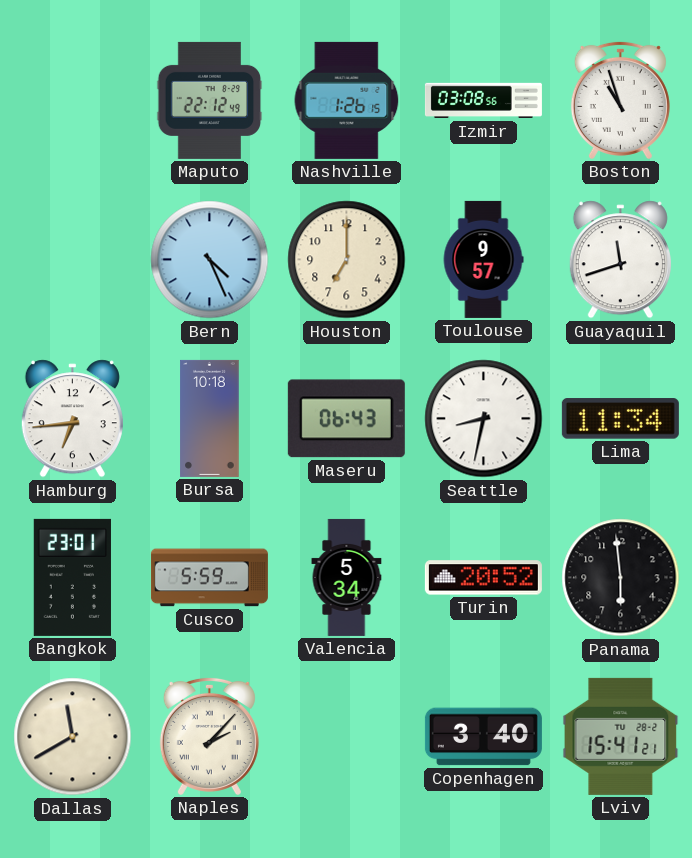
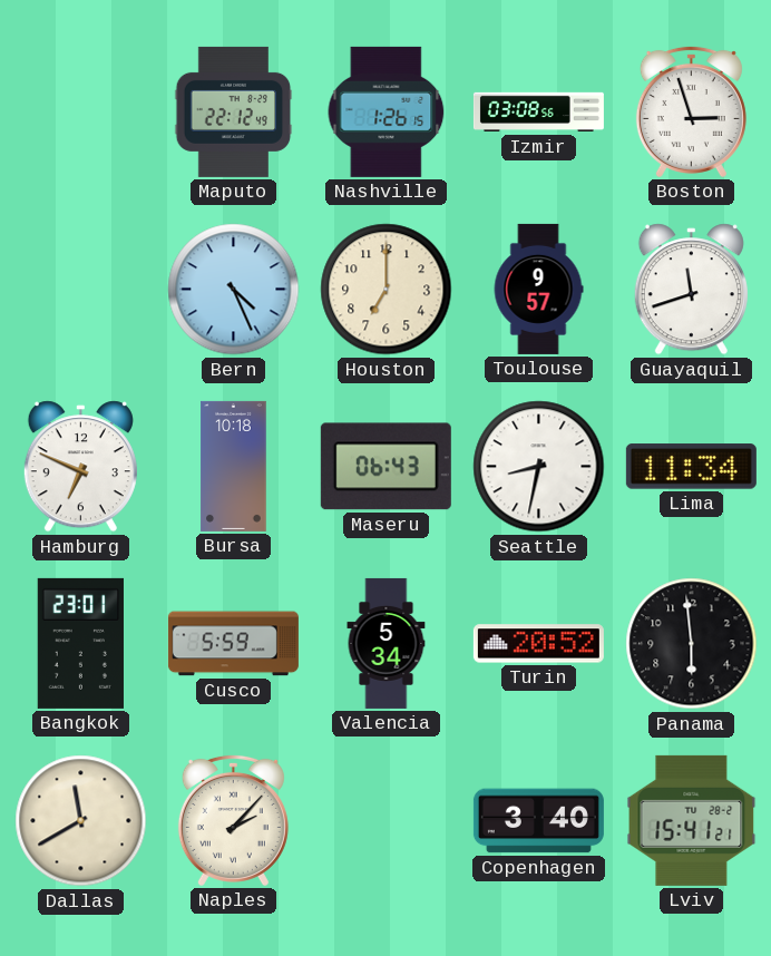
Boston: 10:57 -> 2:57
Hamburg: 6:44 -> 6:49
